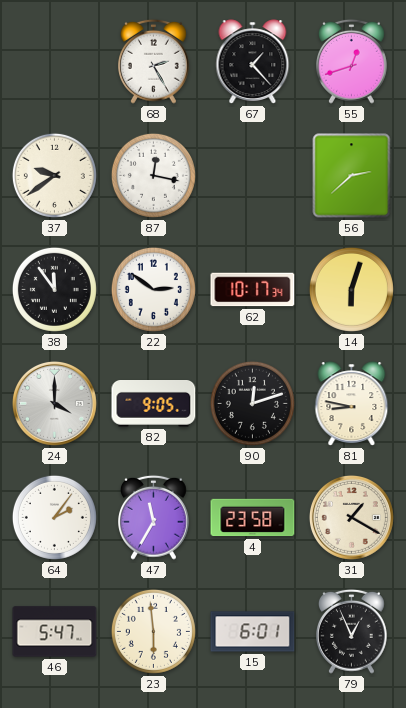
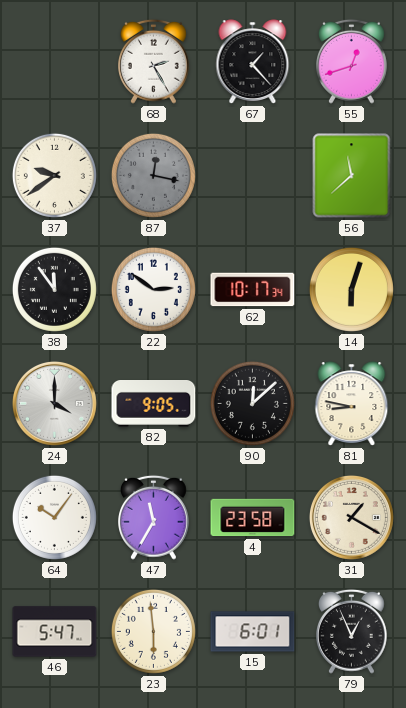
87 dial: white -> grey
56: 2:38 -> 11:38
90: 12:12 -> 12:08
64: 2:06 -> 10:06
